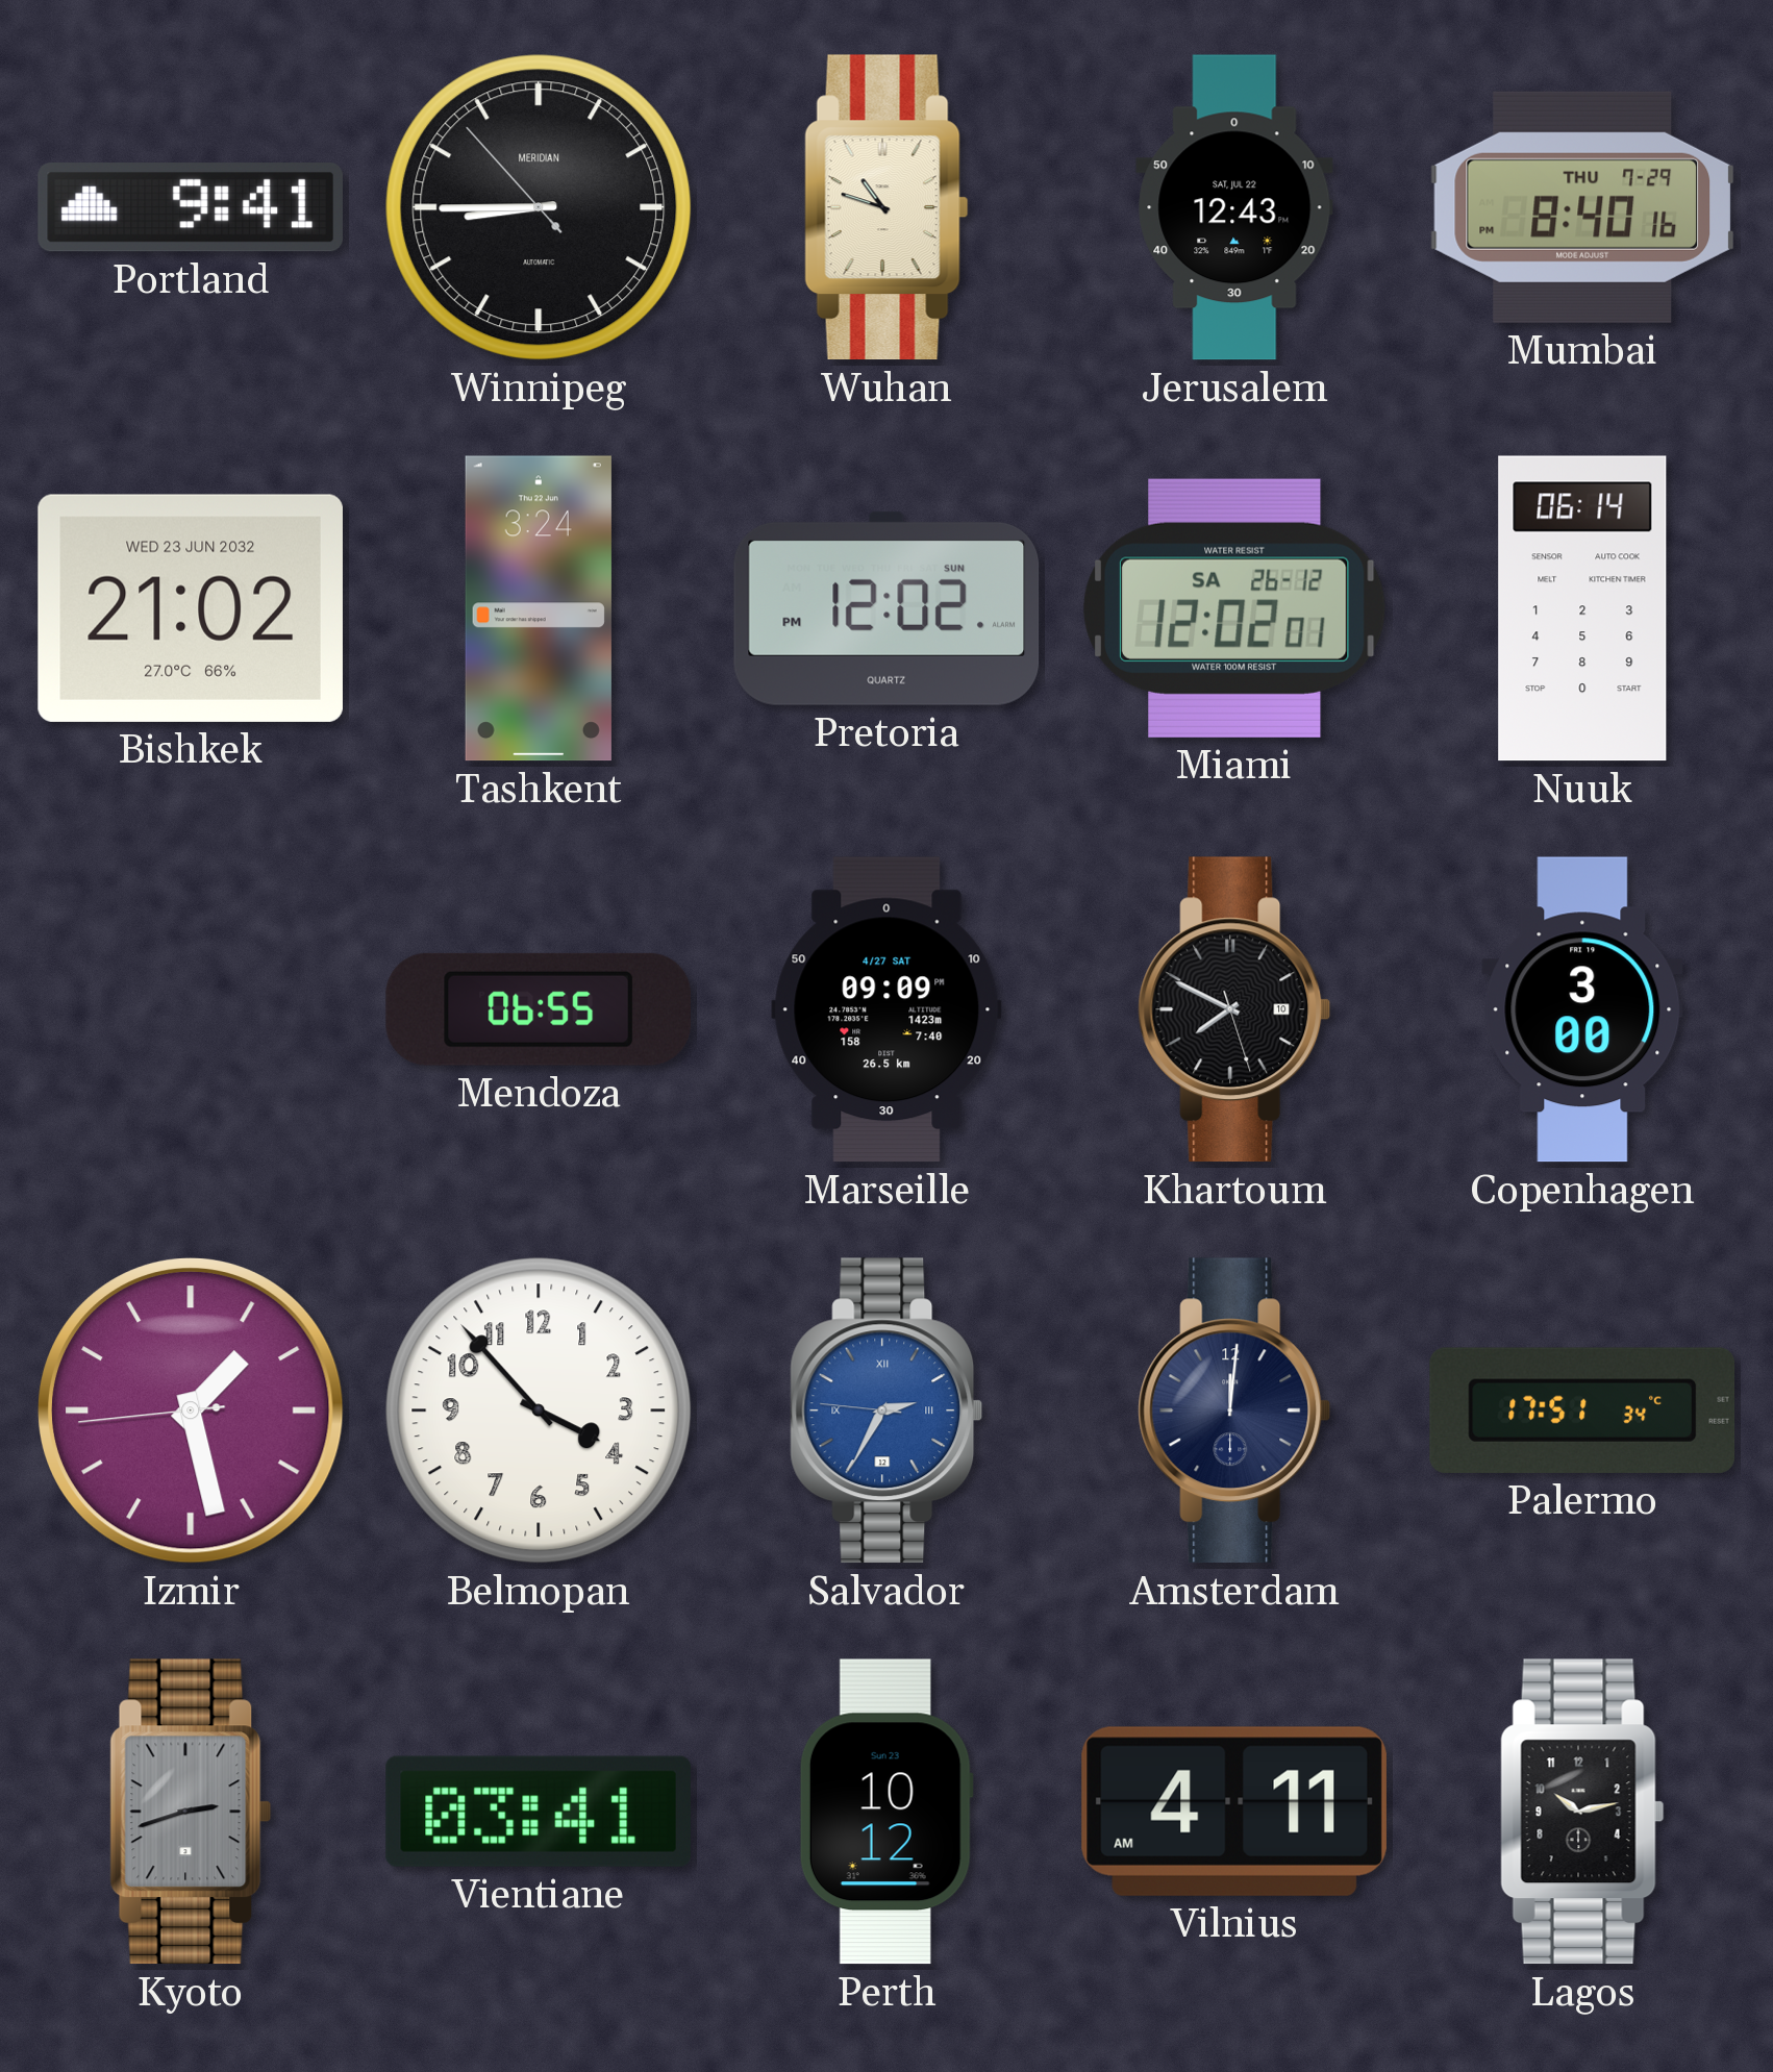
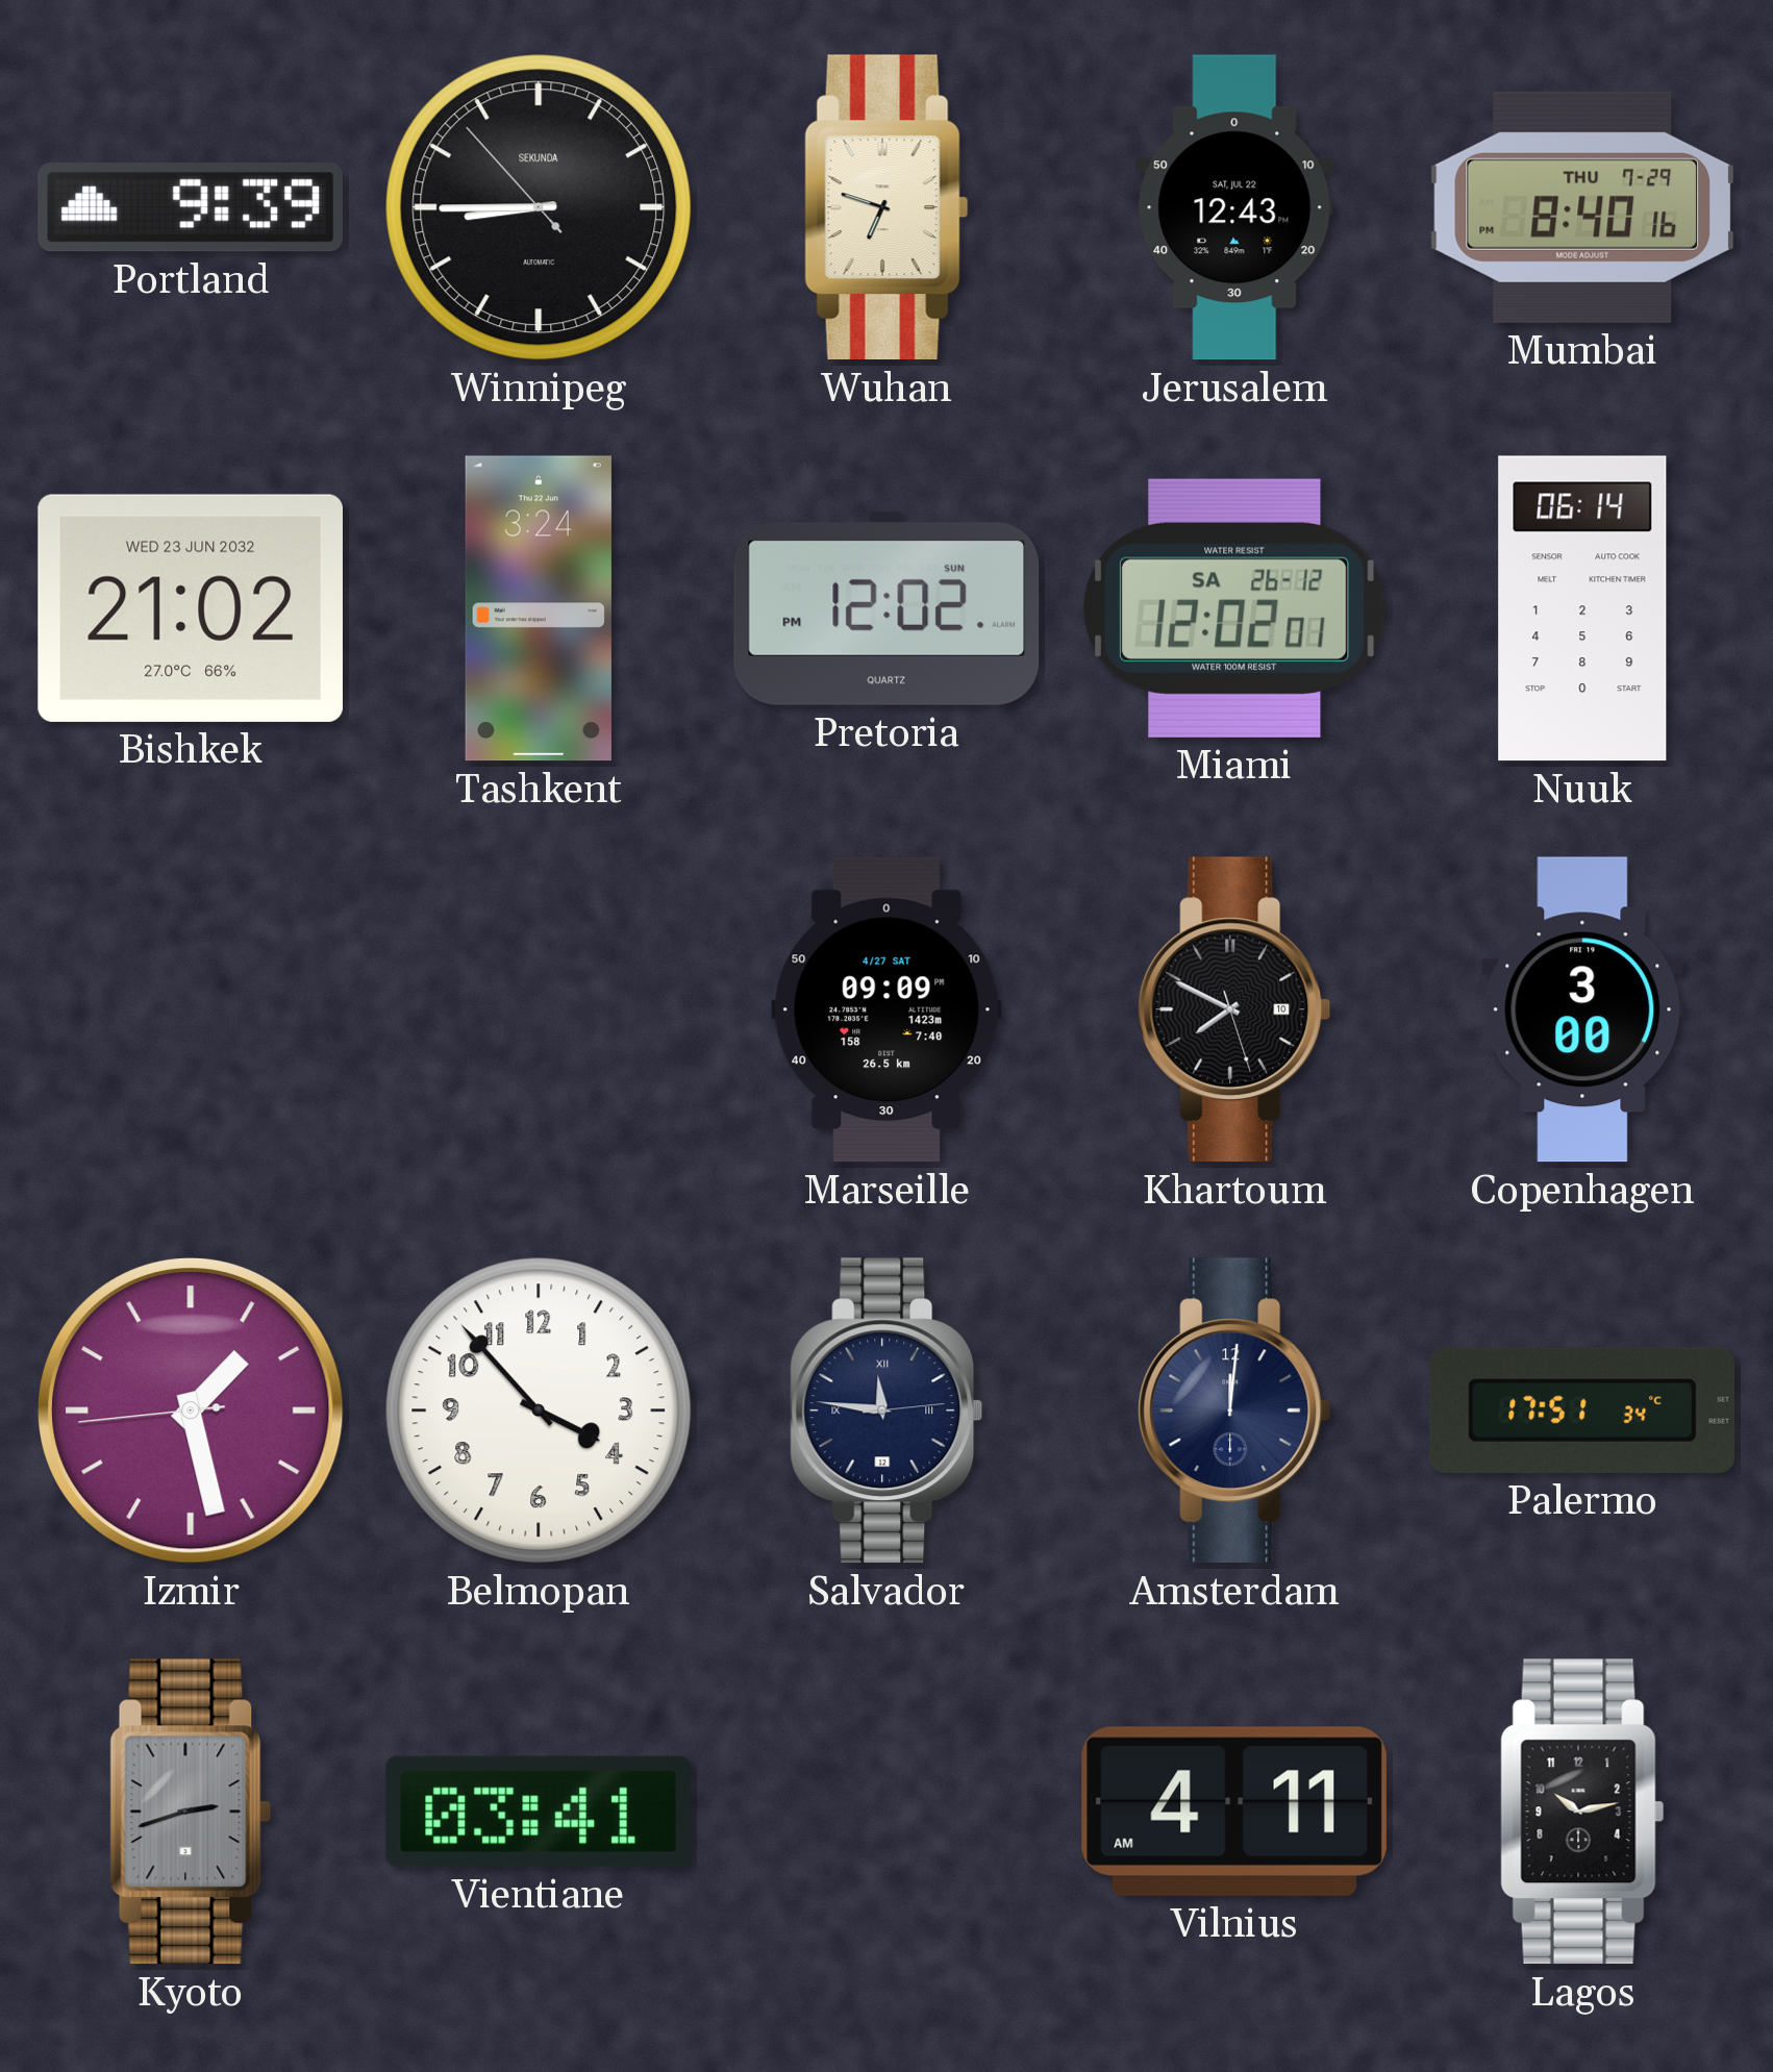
Portland: 9:41 -> 9:39
Winnipeg brand: MERIDIAN -> SEKUNDA
Wuhan: 10:48 -> 6:48
Mendoza: 06:55 -> none
Salvador: 2:34 -> 11:46
Salvador dial: blue -> navy
Perth: 10:12 -> none
